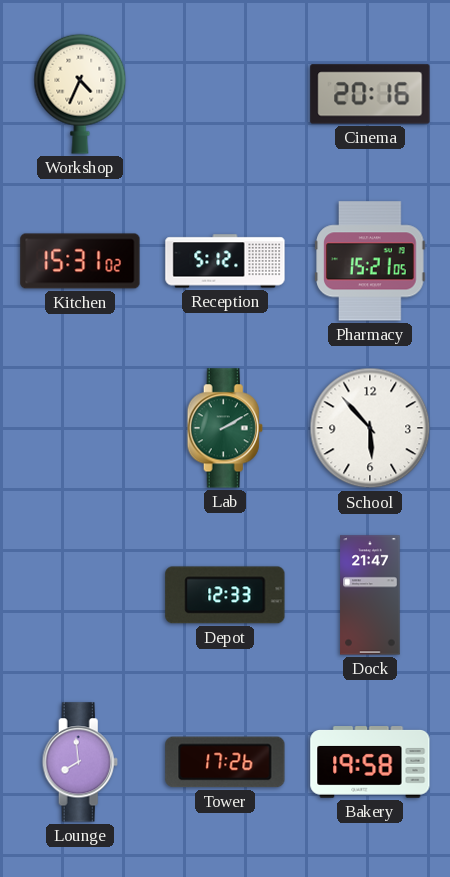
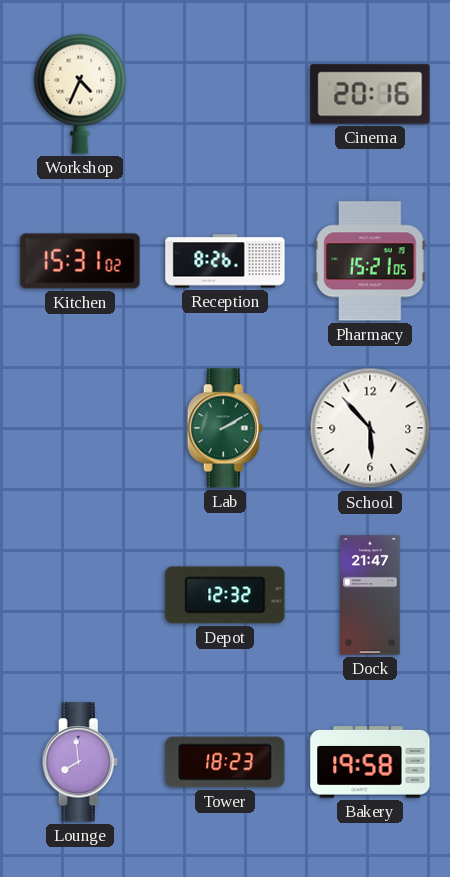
Reception: 5:12 -> 8:26
Depot: 12:33 -> 12:32
Tower: 17:26 -> 18:23
